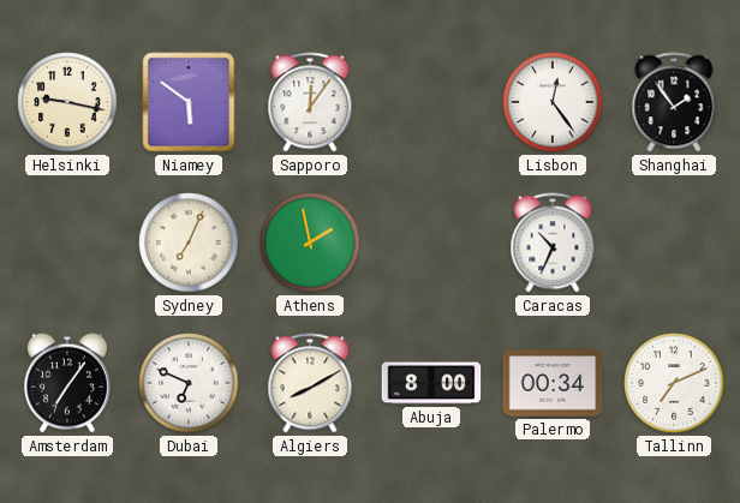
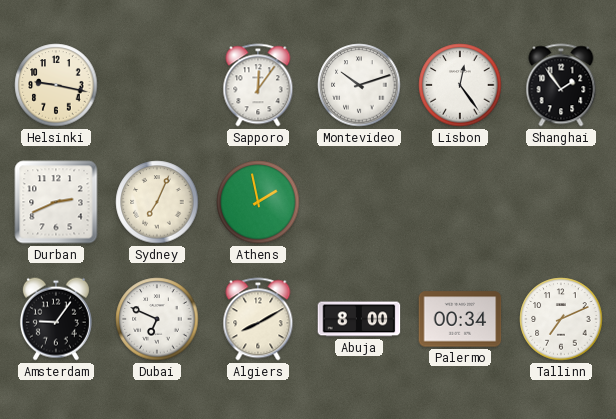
Niamey: 5:51 -> none
Montevideo: none -> 10:12
Durban: none -> 2:41
Caracas: 10:34 -> none
Amsterdam: 7:06 -> 9:06
